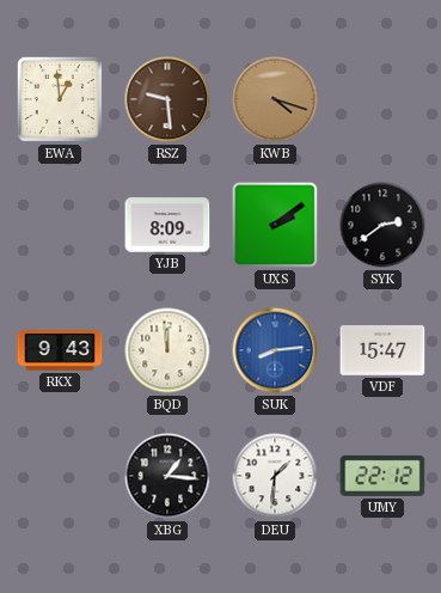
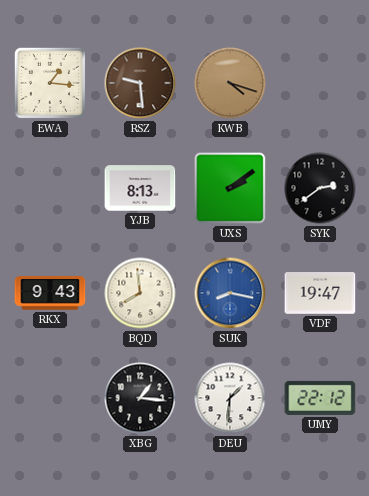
EWA: 12:59 -> 1:16
YJB: 8:09 -> 8:13
BQD: 11:59 -> 7:59
SUK: 8:14 -> 8:17
VDF: 15:47 -> 19:47
